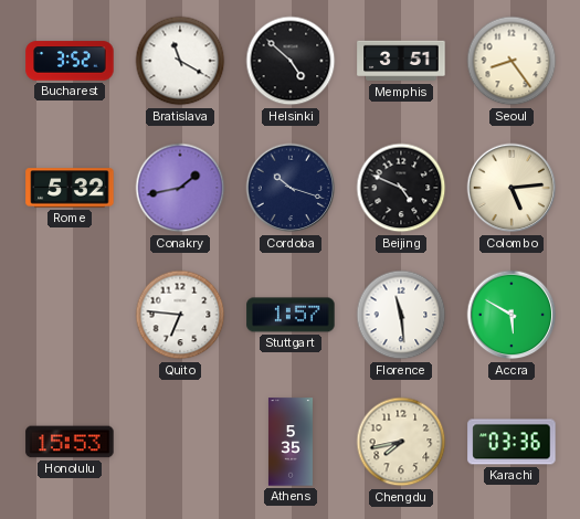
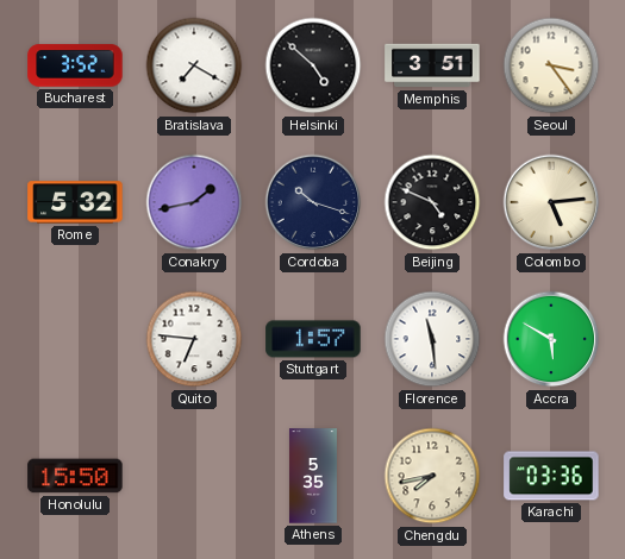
Bratislava: 11:20 -> 7:20
Seoul: 8:24 -> 3:24
Honolulu: 15:53 -> 15:50
